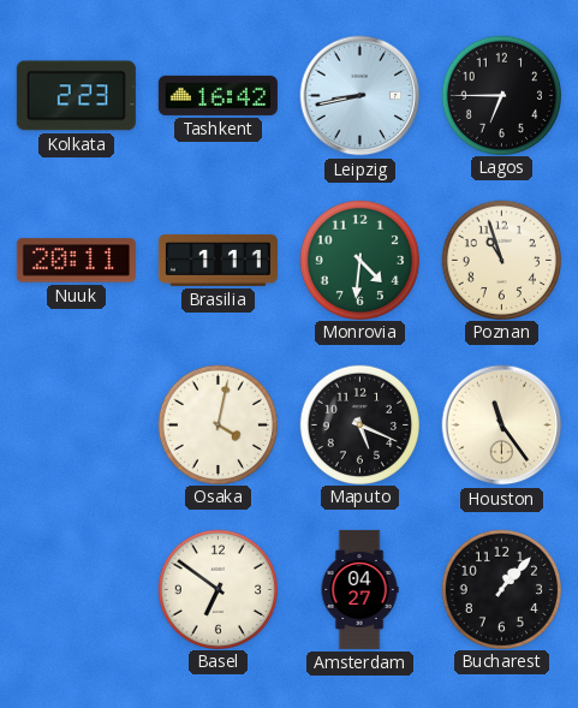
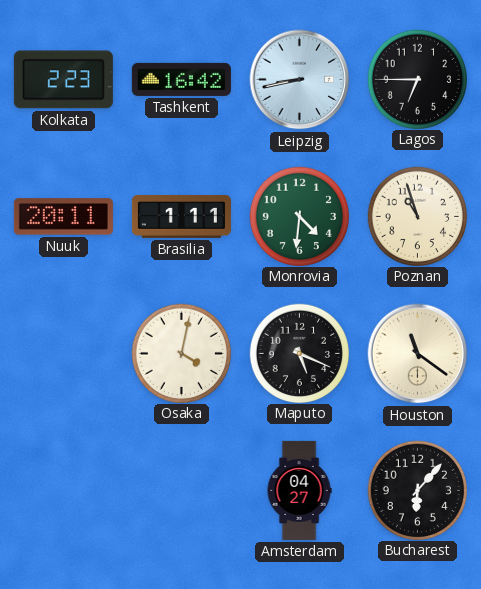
Houston: 11:24 -> 11:21
Basel: 6:51 -> none
Bucharest: 1:07 -> 6:07
